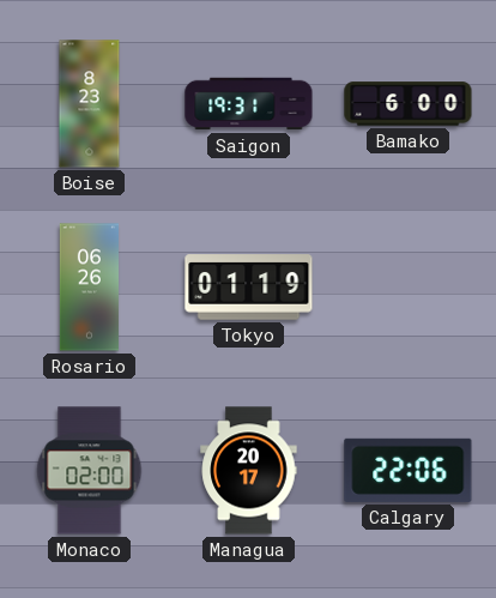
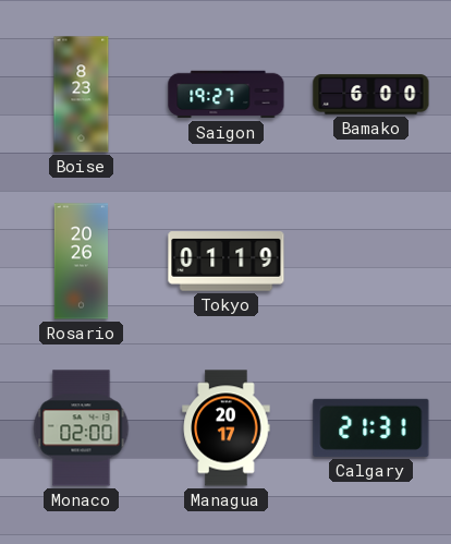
Saigon: 19:31 -> 19:27
Rosario: 06:26 -> 20:26
Calgary: 22:06 -> 21:31
